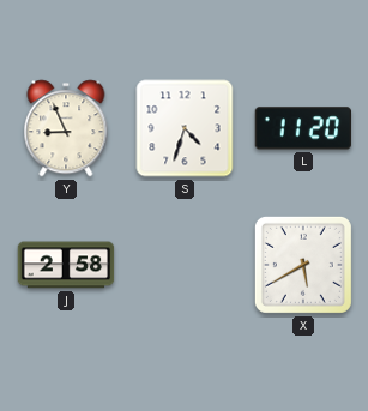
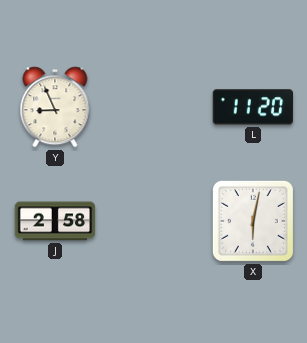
S: 4:33 -> none
X: 5:40 -> 6:02
